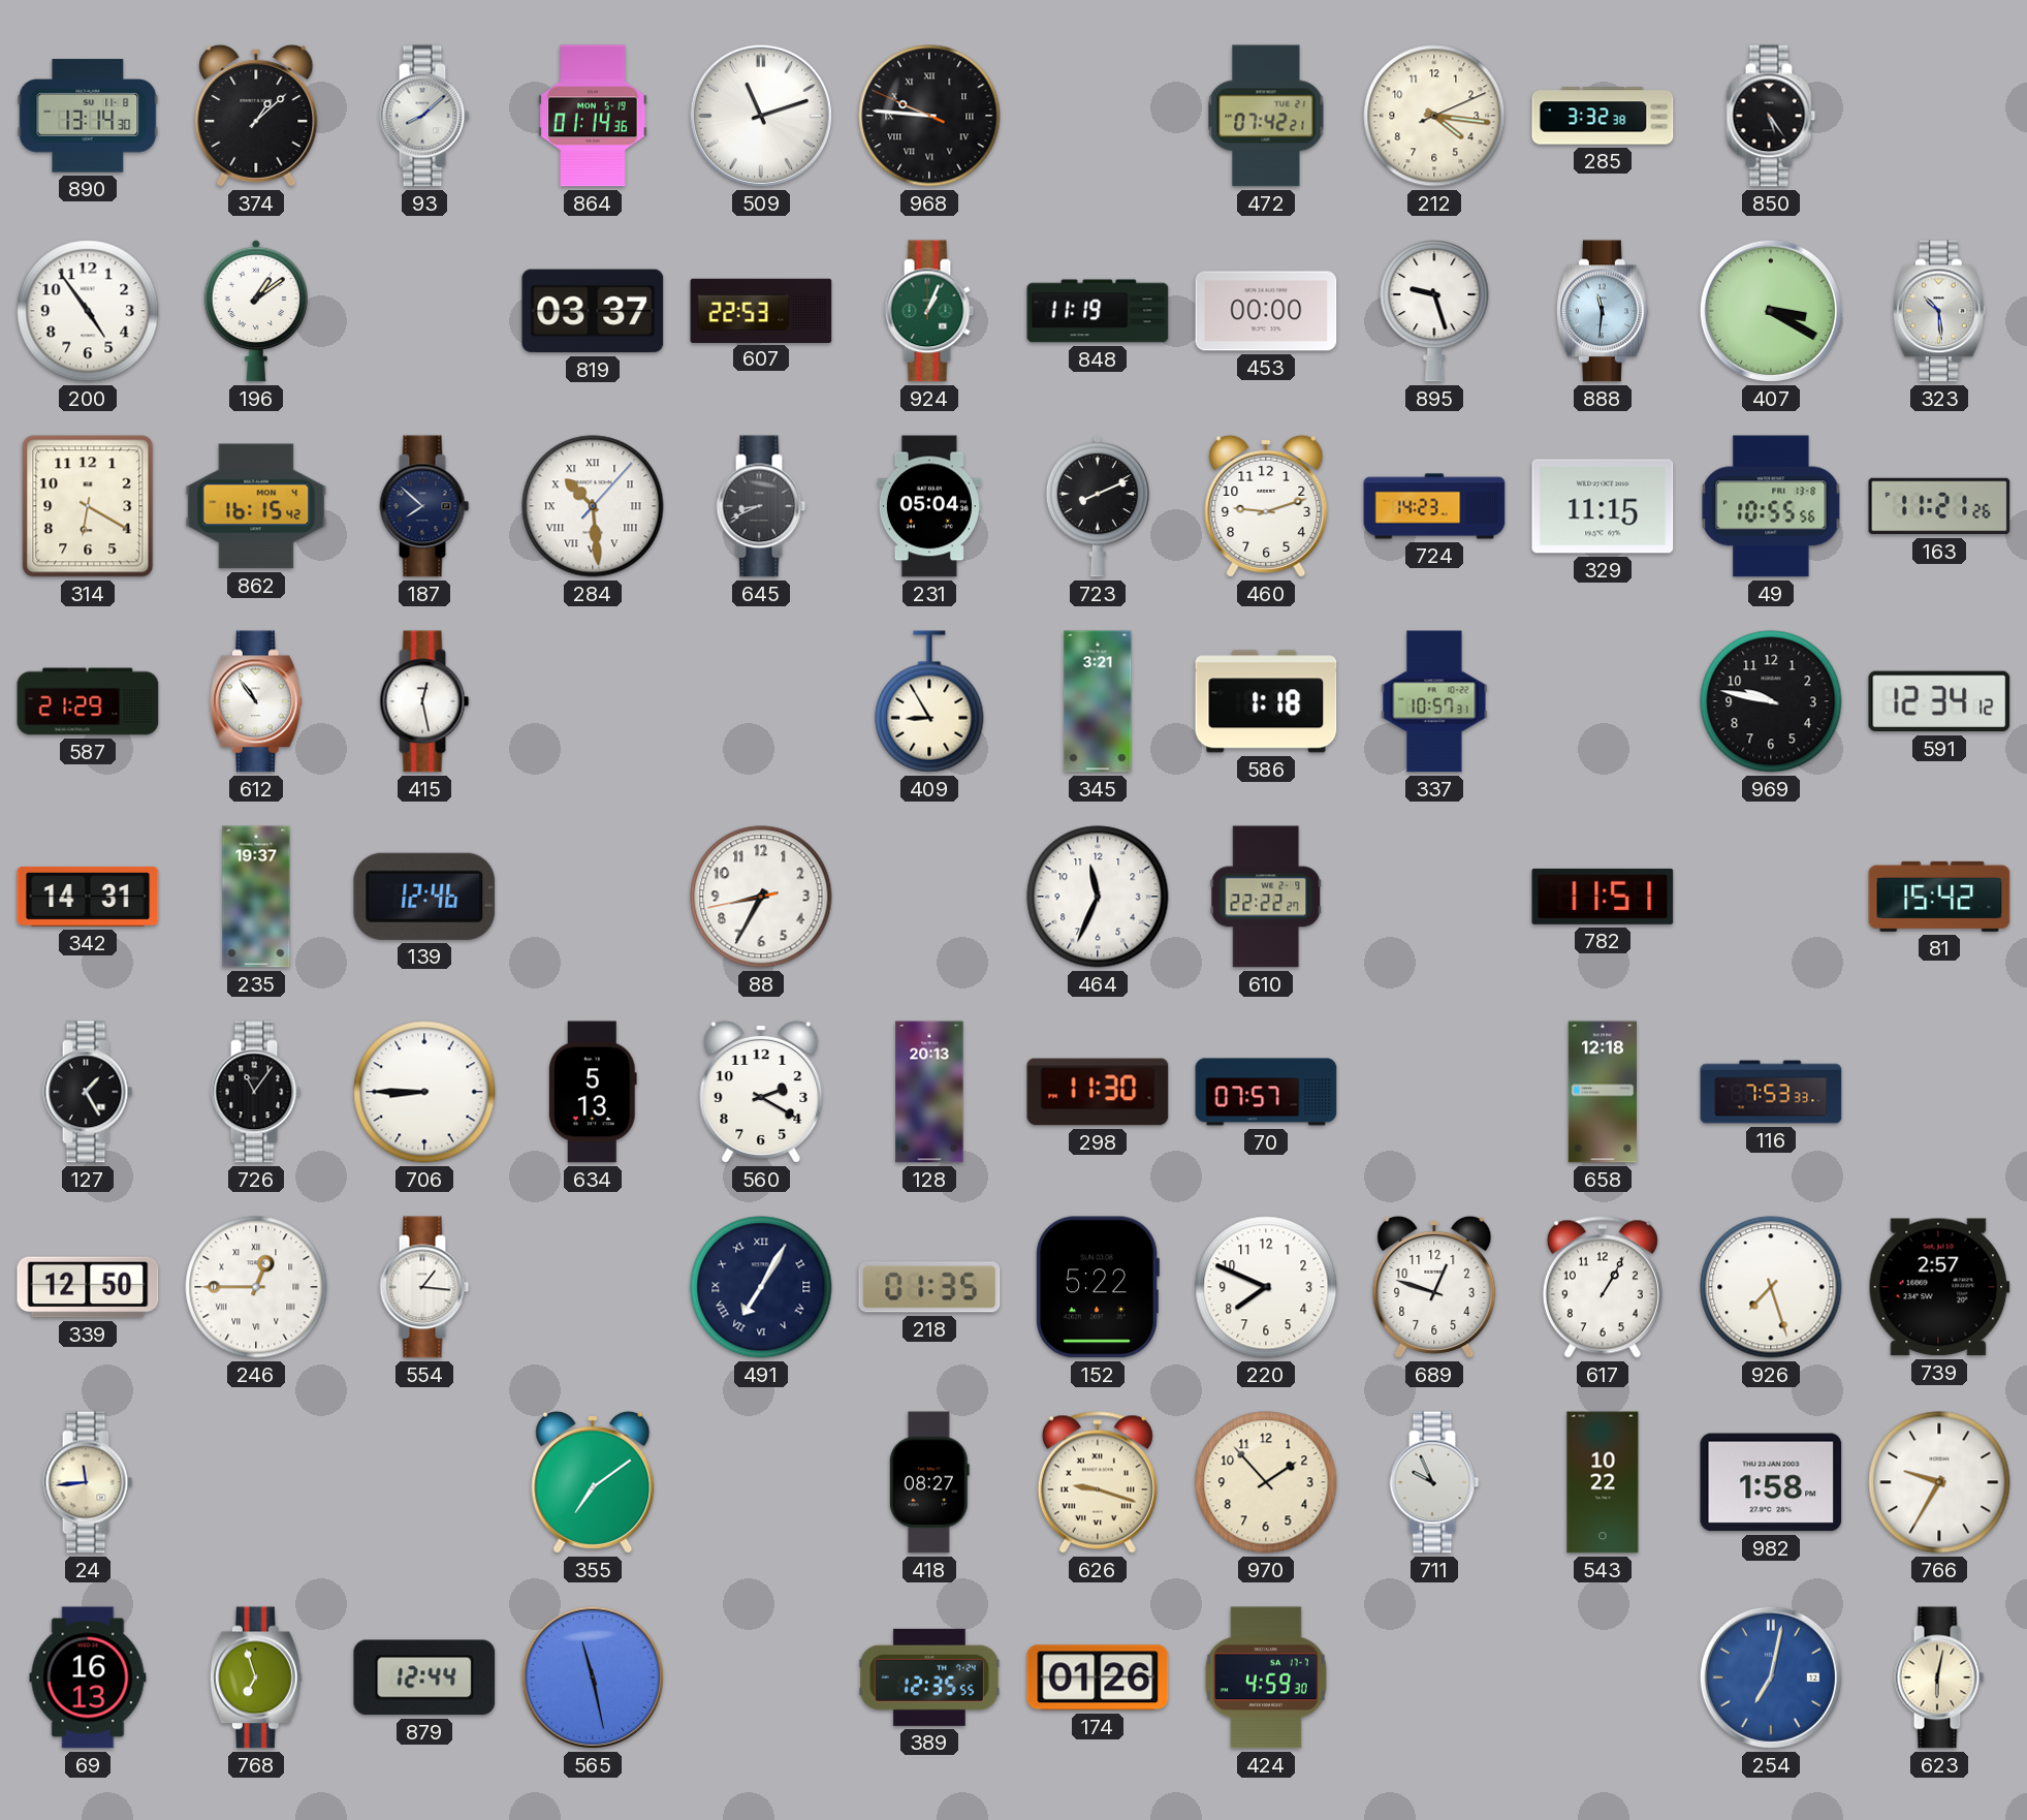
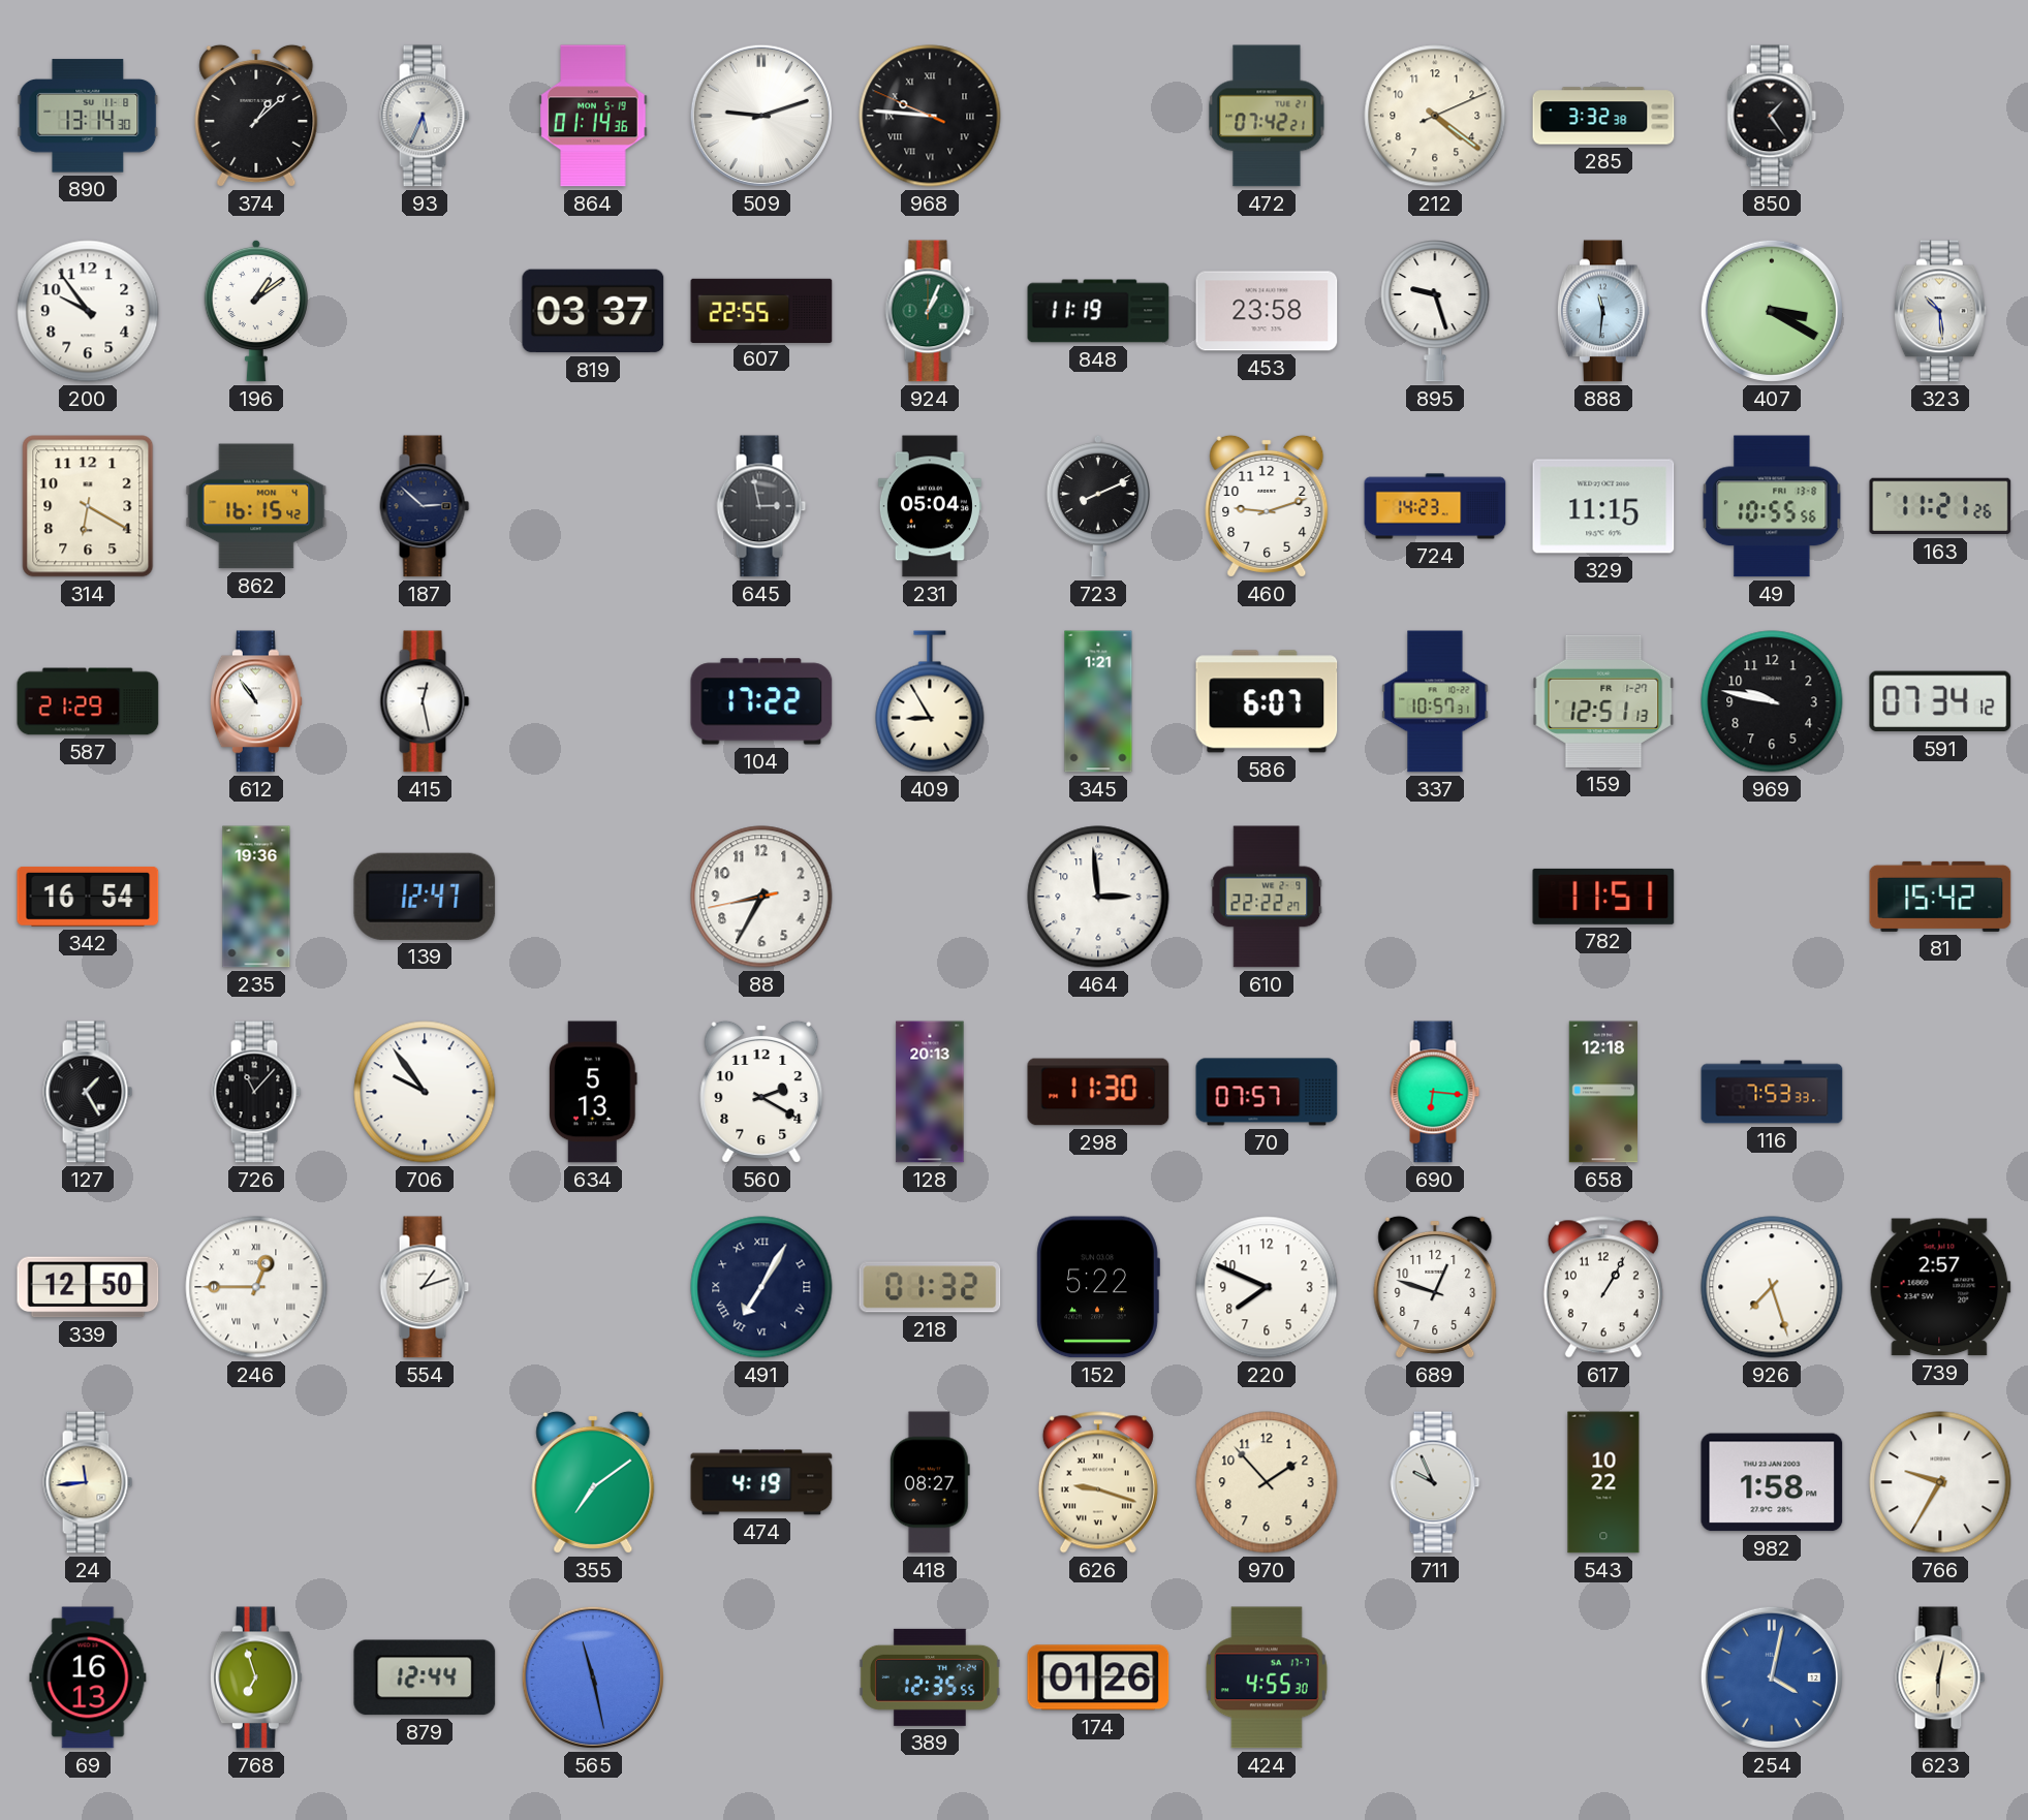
93: 8:08 -> 5:34
509: 11:12 -> 9:12
212: 4:16 -> 4:21
850: 5:24 -> 1:24
200: 4:54 -> 9:54
607: 22:53 -> 22:55
453: 00:00 -> 23:58
187: 7:52 -> 2:52
284: 10:29 -> none
645: 8:41 -> 2:58
104: none -> 17:22
345: 3:21 -> 1:21
586: 1:18 -> 6:07
159: none -> 12:51
591: 12:34 -> 07:34
342: 14:31 -> 16:54
235: 19:37 -> 19:36
139: 12:46 -> 12:47
464: 11:34 -> 2:59
726: 11:06 -> 11:07
706: 8:45 -> 9:54
690: none -> 6:16
554: 1:16 -> 1:12
218: 01:35 -> 01:32
474: none -> 4:19
424: 4:59 -> 4:55
254: 7:02 -> 4:02
